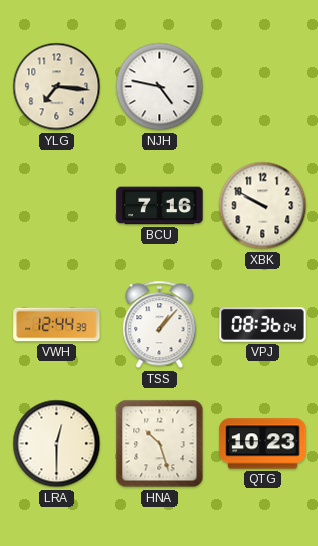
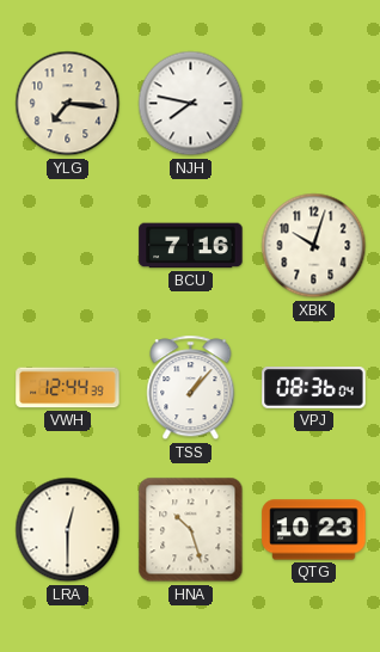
NJH: 4:47 -> 7:47
XBK: 9:50 -> 10:03
